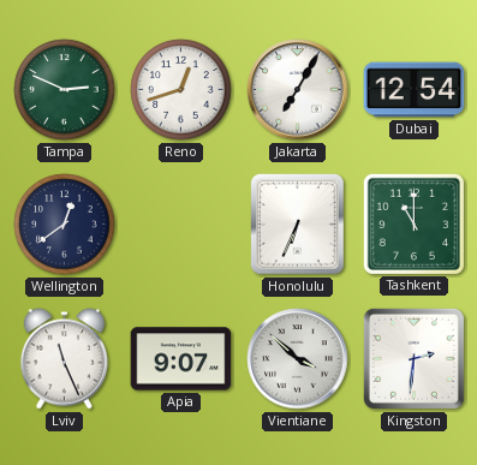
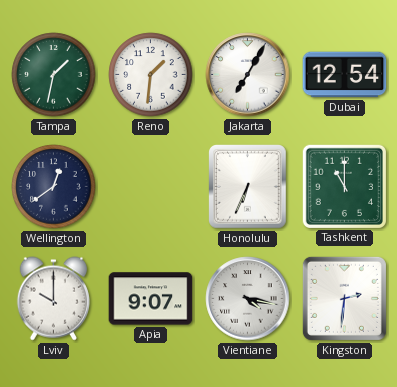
Tampa: 2:49 -> 1:32
Reno: 12:42 -> 1:31
Lviv: 11:26 -> 10:00
Vientiane: 3:52 -> 4:17
